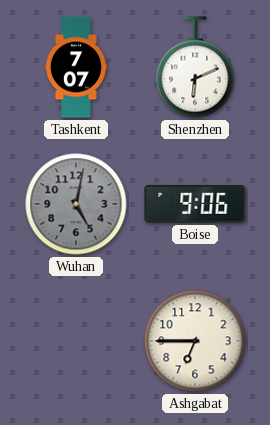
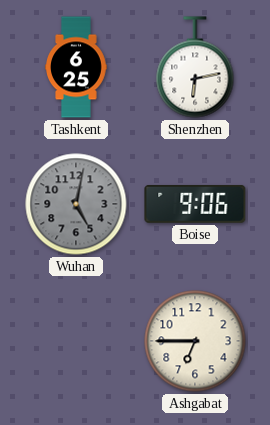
Tashkent: 7:07 -> 6:25
Shenzhen: 6:11 -> 6:13
